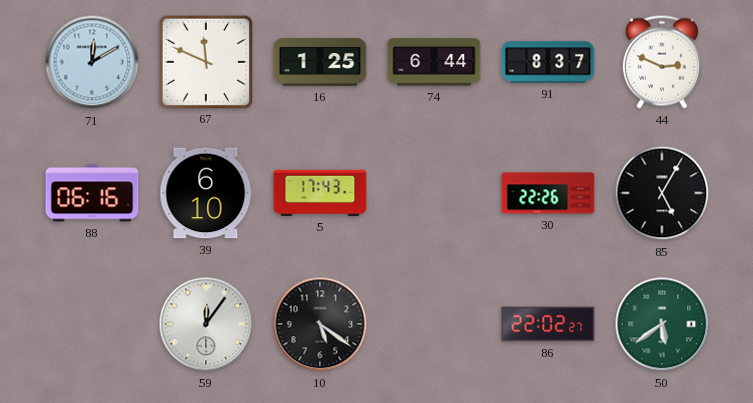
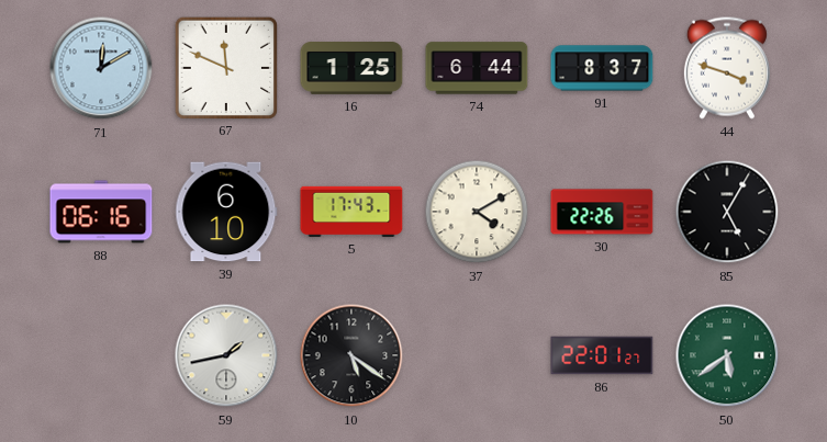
44: 2:49 -> 3:48
37: none -> 4:10
59: 12:06 -> 1:43
86: 22:02 -> 22:01
